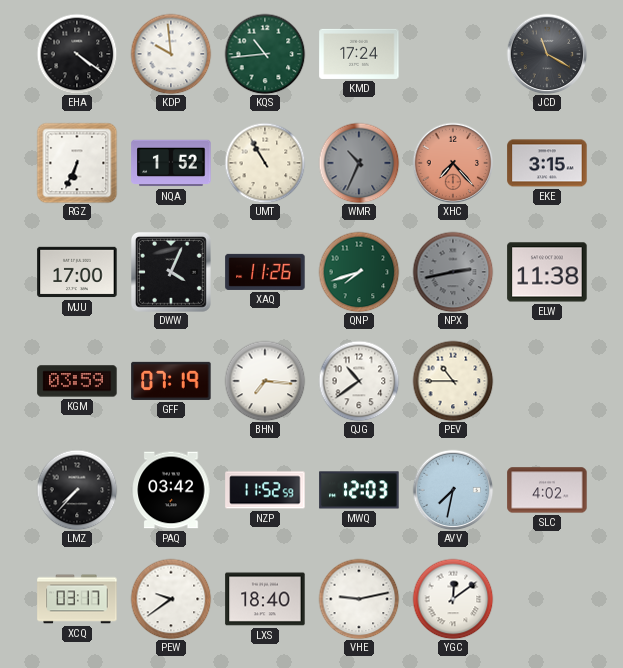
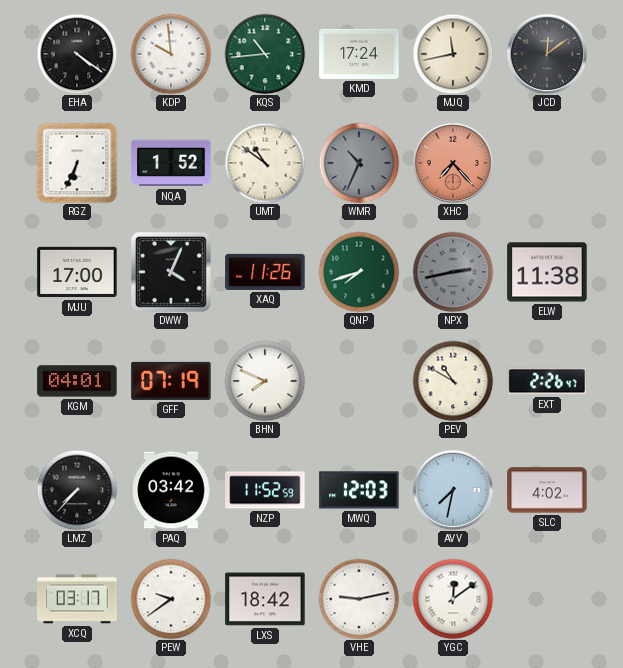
MJQ: none -> 11:43
JCD: 11:20 -> 12:09
UMT: 10:55 -> 10:51
EKE: 3:15 -> none
KGM: 03:59 -> 04:01
BHN: 7:16 -> 7:49
QJG: 10:39 -> none
PEV: 10:45 -> 10:50
EXT: none -> 2:26
LXS: 18:40 -> 18:42
